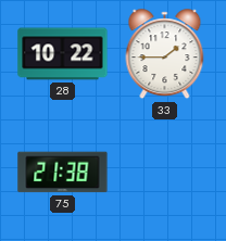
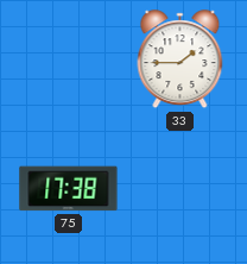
28: 10:22 -> none
75: 21:38 -> 17:38
